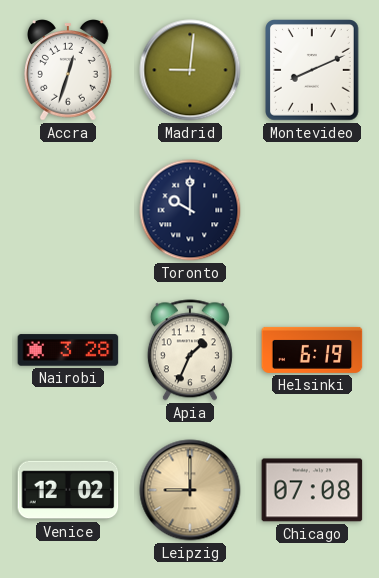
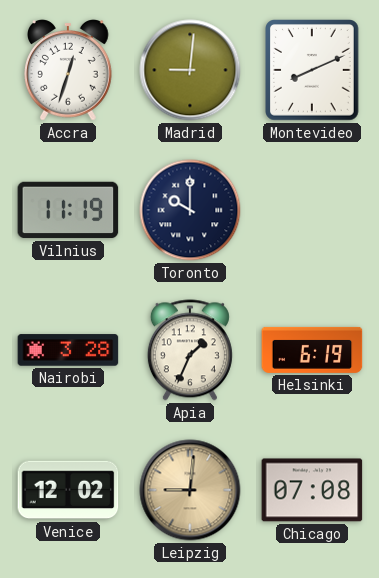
Vilnius: none -> 11:19
Leipzig: 9:00 -> 9:01
